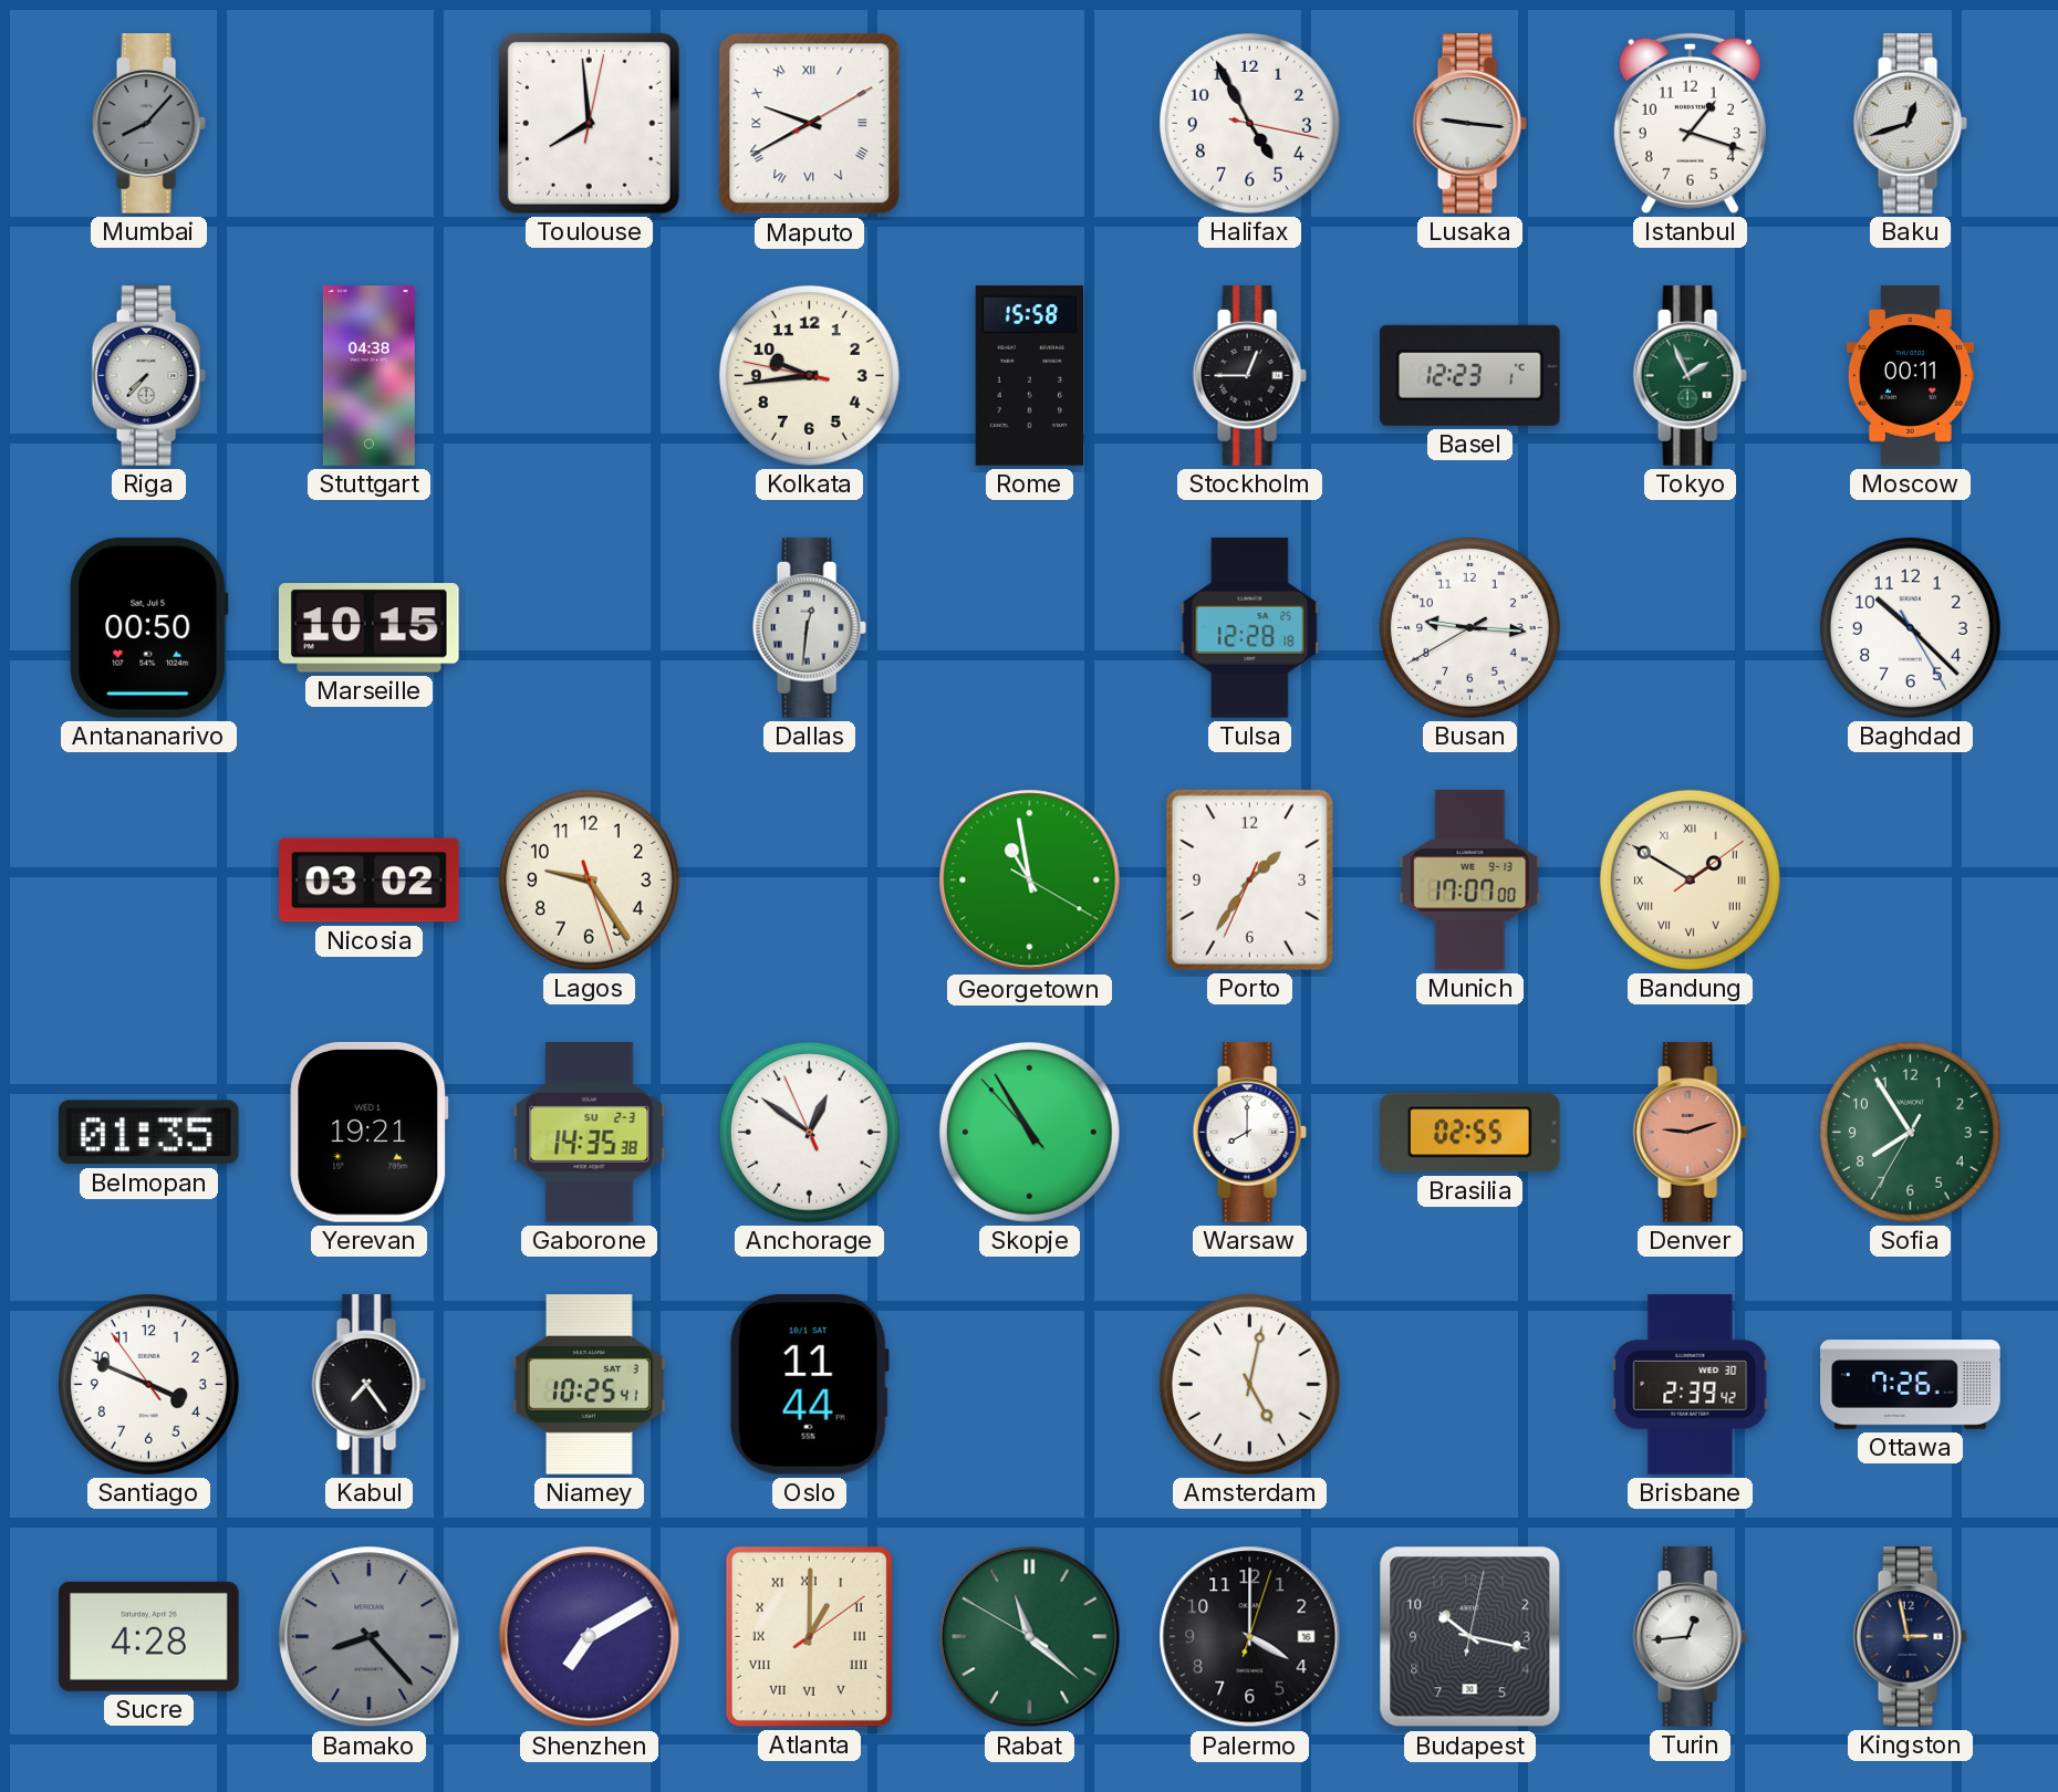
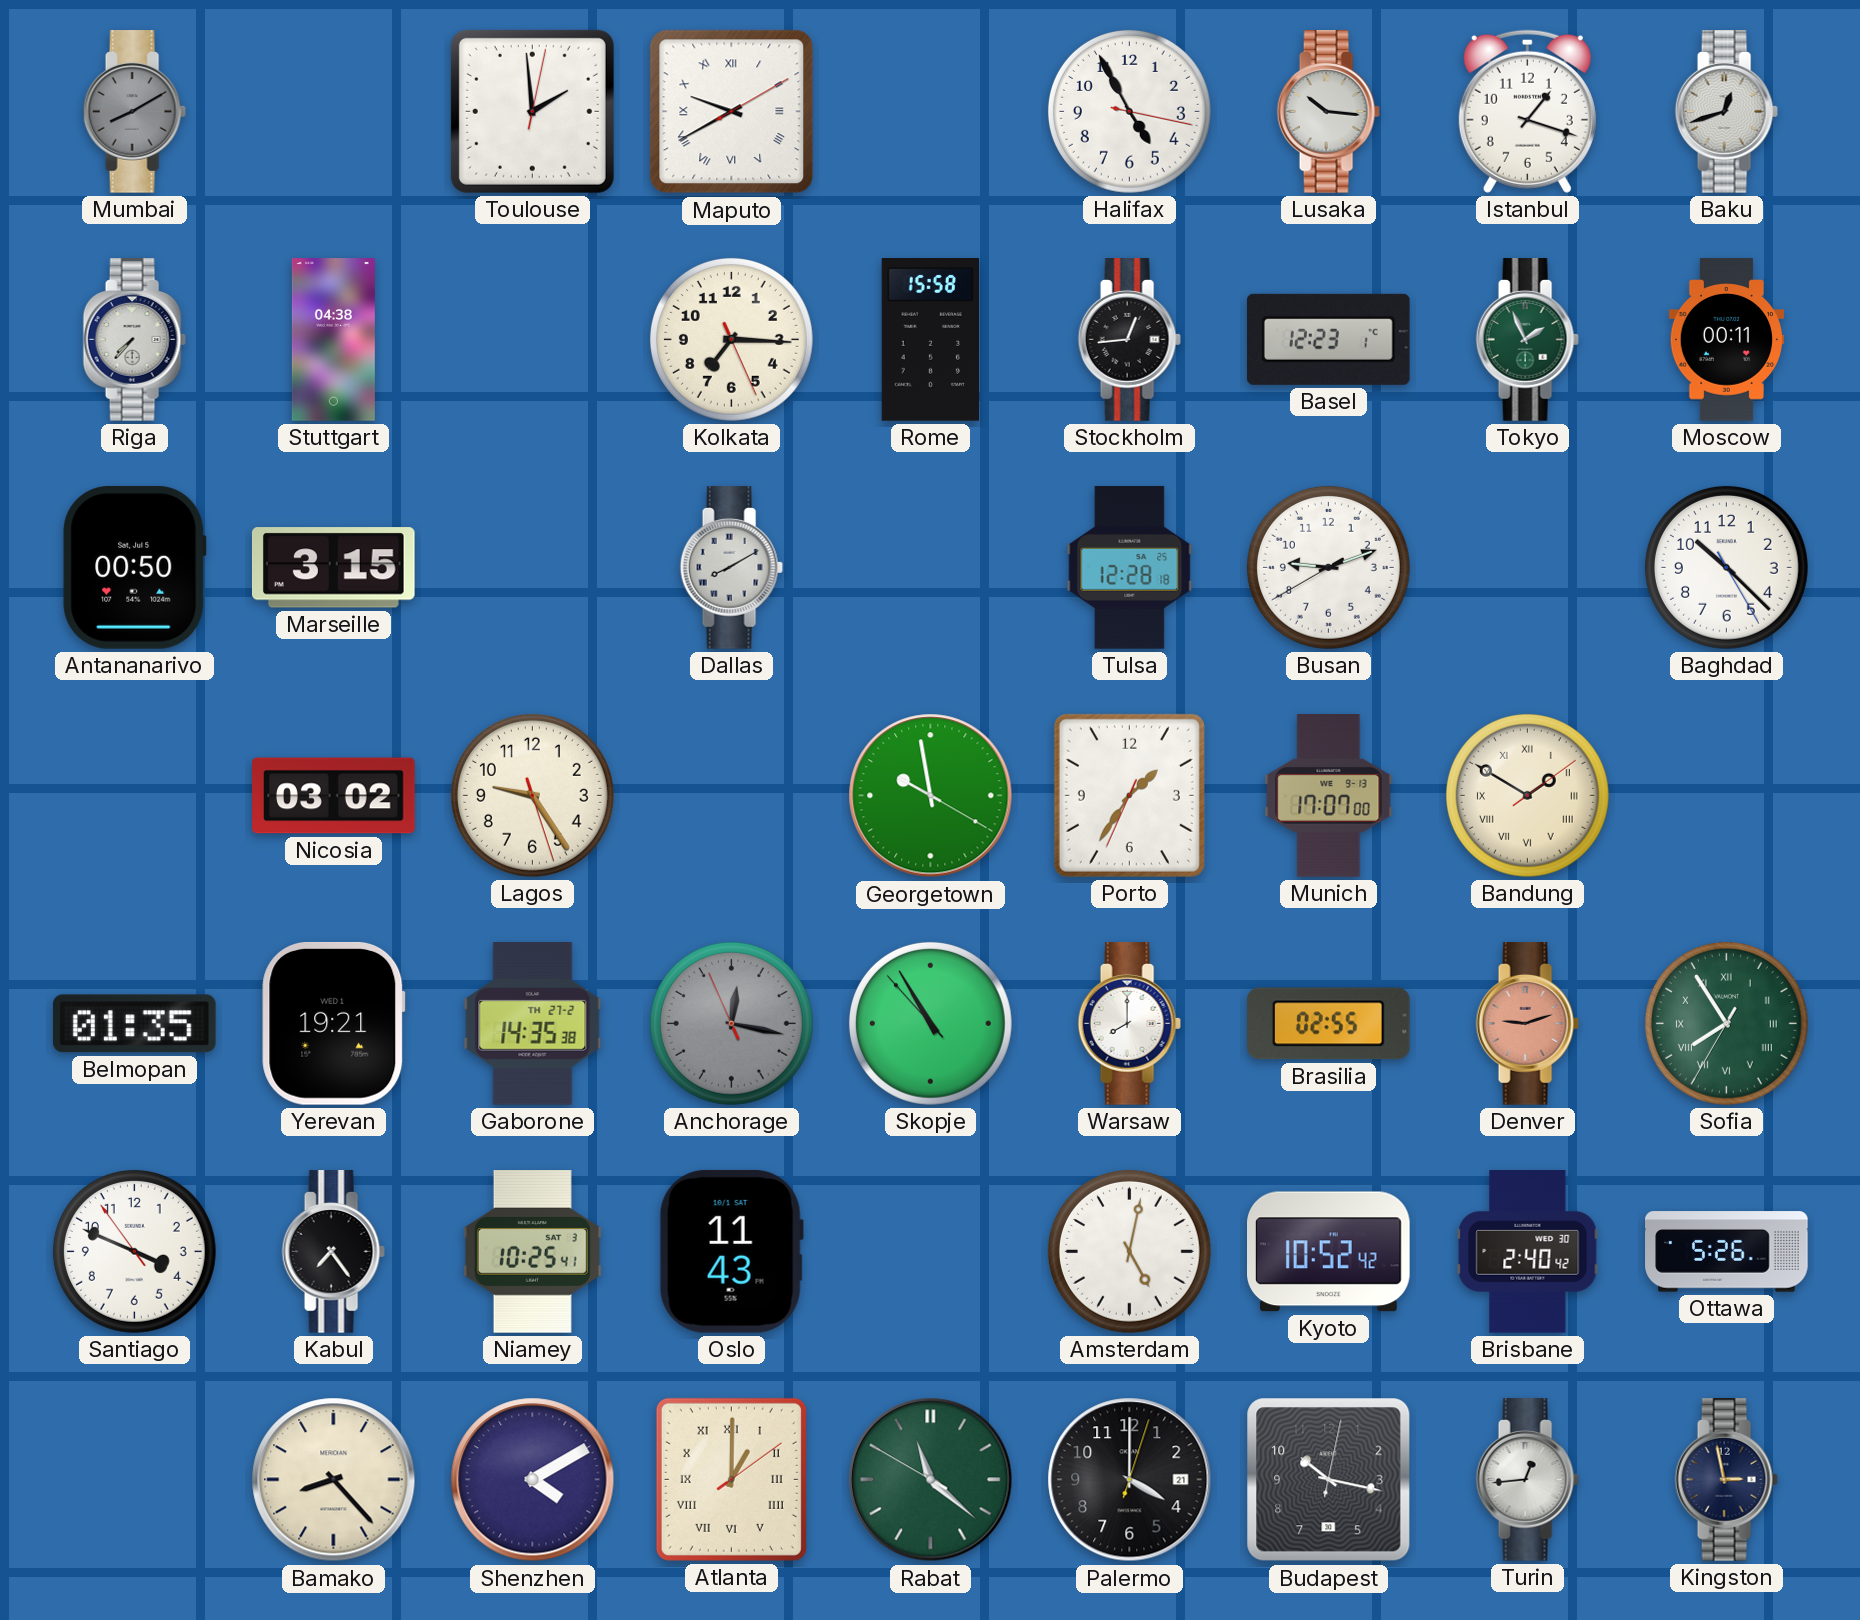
Mumbai: 8:07 -> 8:10
Toulouse: 7:59 -> 1:59
Lusaka: 9:16 -> 10:16
Kolkata: 9:43 -> 7:15
Stockholm: 12:45 -> 12:44
Marseille: 10:15 -> 3:15
Dallas: 12:31 -> 8:10
Busan: 9:15 -> 9:11
Georgetown: 10:58 -> 9:58
Gaborone date: SU 2-3 -> TH 27-2
Anchorage: 12:50 -> 12:16
Anchorage dial: white -> grey
Sofia numerals: Arabic -> Roman
Oslo: 11:44 -> 11:43
Kyoto: none -> 10:52
Brisbane: 2:39 -> 2:40
Ottawa: 7:26 -> 5:26
Sucre: 4:28 -> none
Bamako dial: grey -> cream
Shenzhen: 7:10 -> 4:10
Palermo date: 16 -> 21
